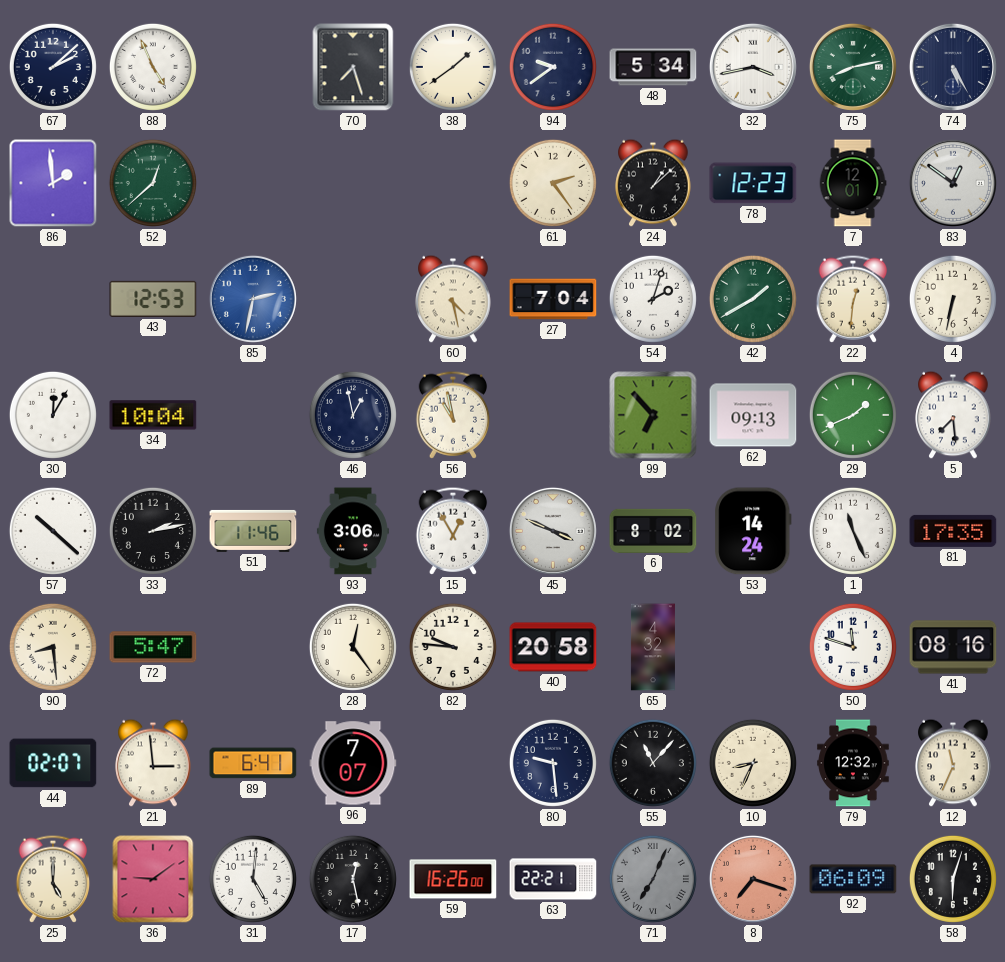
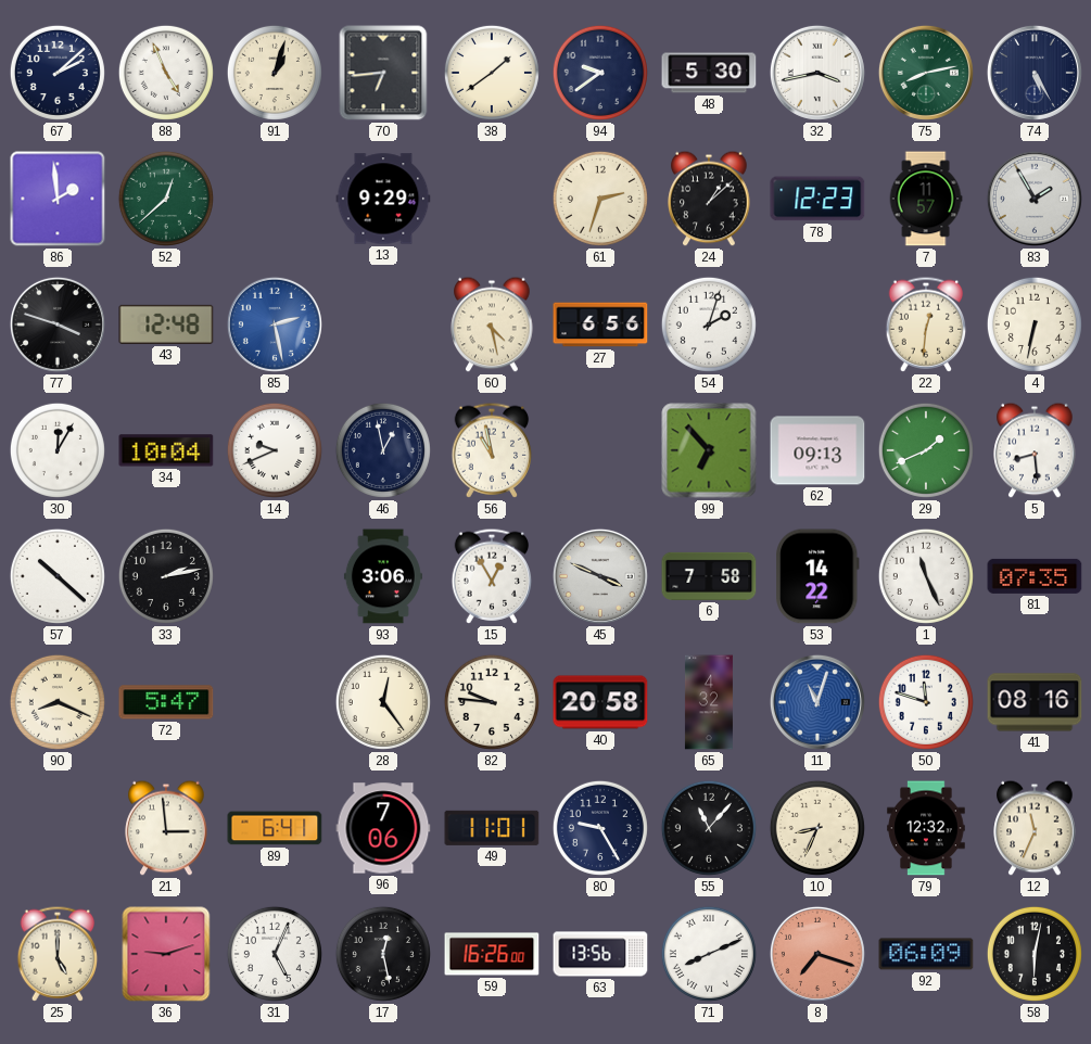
91: none -> 1:03
70: 7:27 -> 6:44
48: 5:34 -> 5:30
13: none -> 9:29
61: 2:24 -> 2:33
7: 12:01 -> 11:57
83: 12:51 -> 1:55
77: none -> 3:48
43: 12:53 -> 12:48
85: 2:32 -> 2:28
27: 7:04 -> 6:56
42: 1:40 -> none
14: none -> 9:41
5: 7:29 -> 8:29
51: 11:46 -> none
6: 8:02 -> 7:58
53: 14:24 -> 14:22
81: 17:35 -> 07:35
90: 8:29 -> 8:19
11: none -> 11:03
44: 02:07 -> none
96: 7:07 -> 7:06
49: none -> 11:01
80: 9:29 -> 9:25
36: 9:09 -> 9:12
31: 5:01 -> 5:04
63: 22:21 -> 13:56
71: 7:04 -> 8:11
71 dial: grey -> white
58: 6:03 -> 6:02
